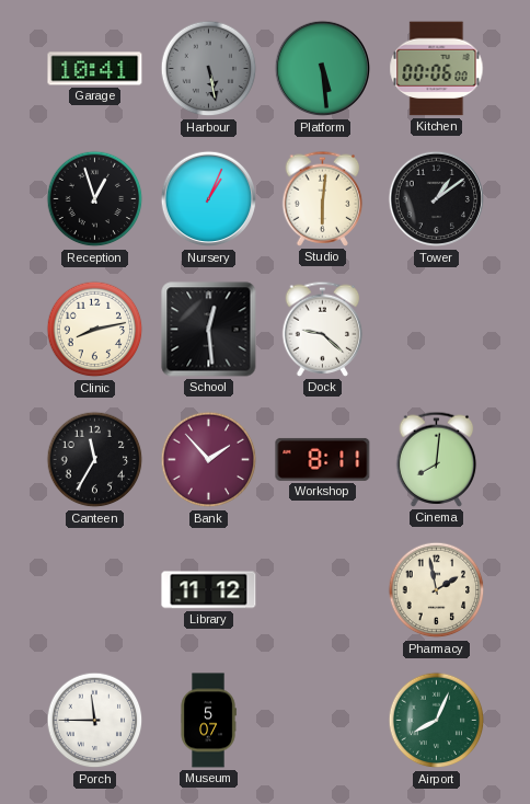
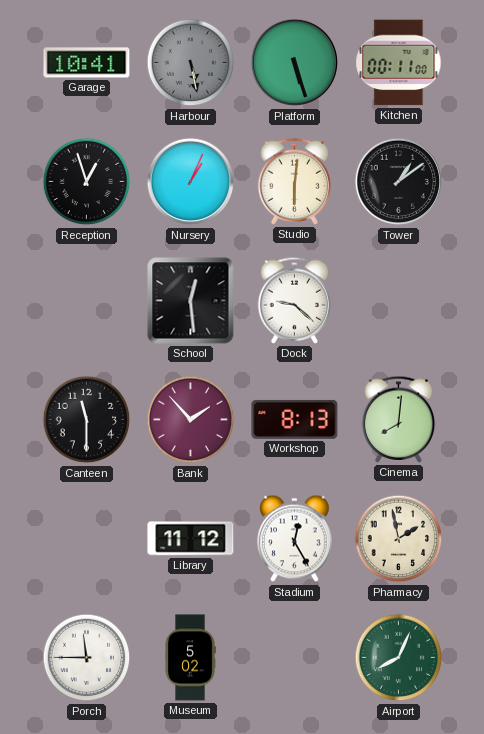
Platform: 5:29 -> 5:27
Kitchen: 00:06 -> 00:11
Clinic: 8:13 -> none
Canteen: 11:35 -> 11:30
Workshop: 8:11 -> 8:13
Stadium: none -> 12:25
Museum: 5:07 -> 5:02
